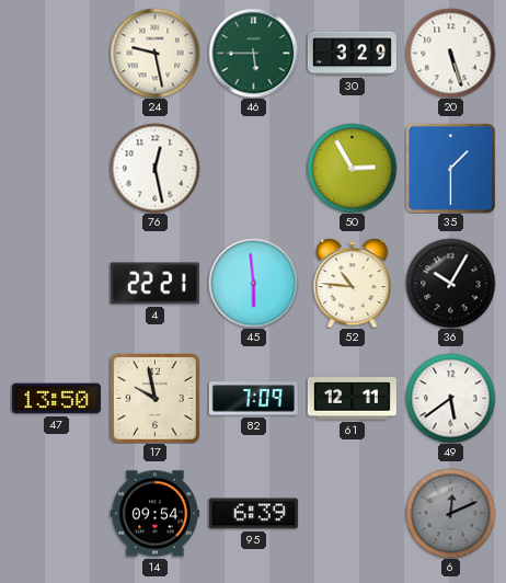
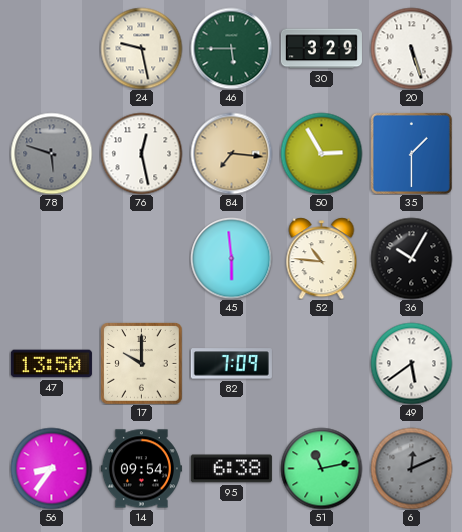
78: none -> 5:48
84: none -> 7:16
4: 22:21 -> none
17: 9:58 -> 10:00
61: 12:11 -> none
56: none -> 8:36
95: 6:39 -> 6:38
51: none -> 11:13
